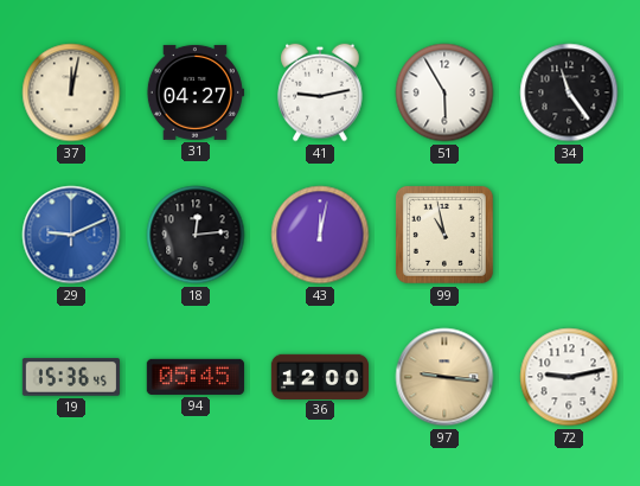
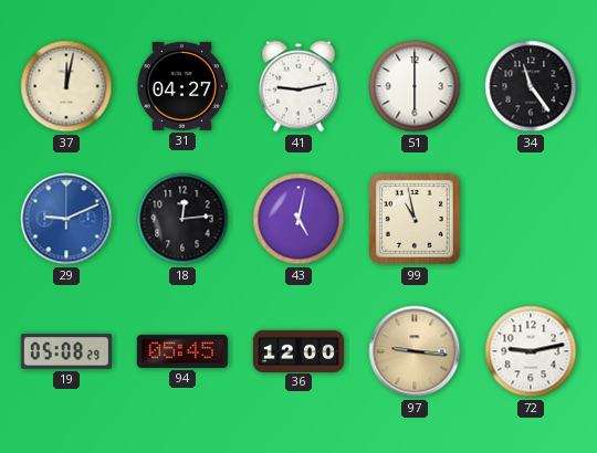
51: 5:55 -> 6:00
43: 12:02 -> 5:02
19: 15:36 -> 05:08
